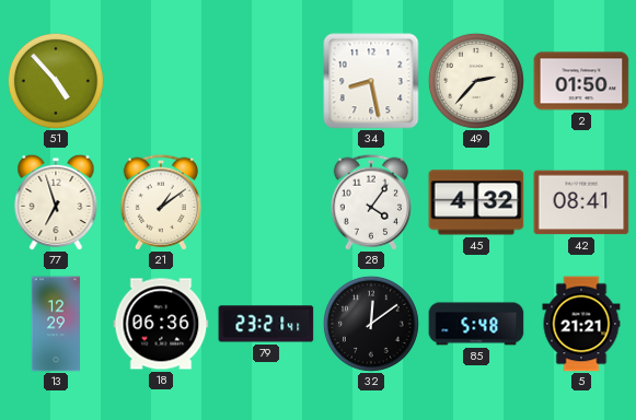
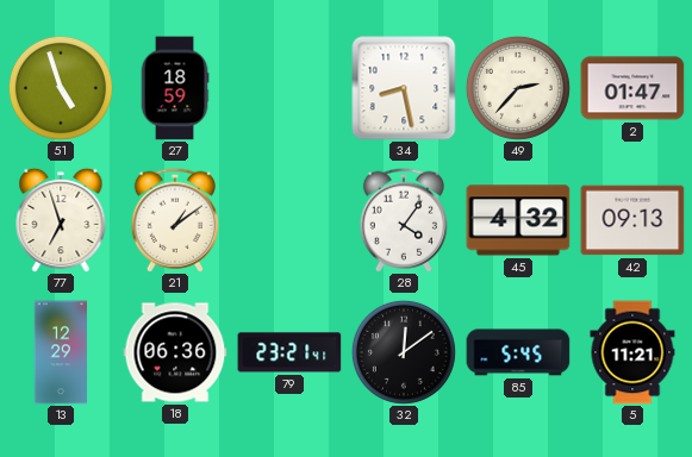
51: 4:53 -> 4:57
27: none -> 18:59
2: 01:50 -> 01:47
42: 08:41 -> 09:13
85: 5:48 -> 5:45
5: 21:21 -> 11:21
